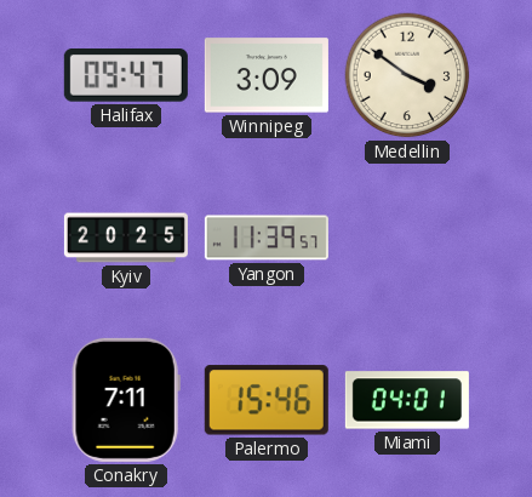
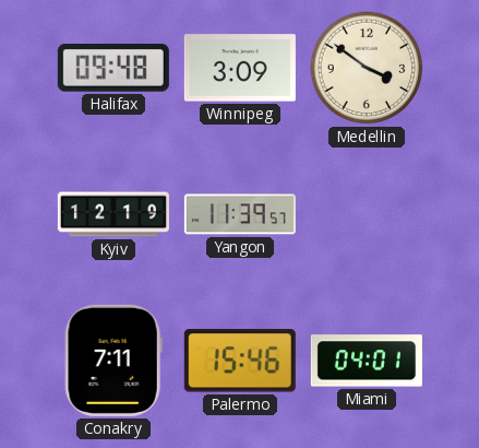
Halifax: 09:47 -> 09:48
Kyiv: 20:25 -> 12:19
